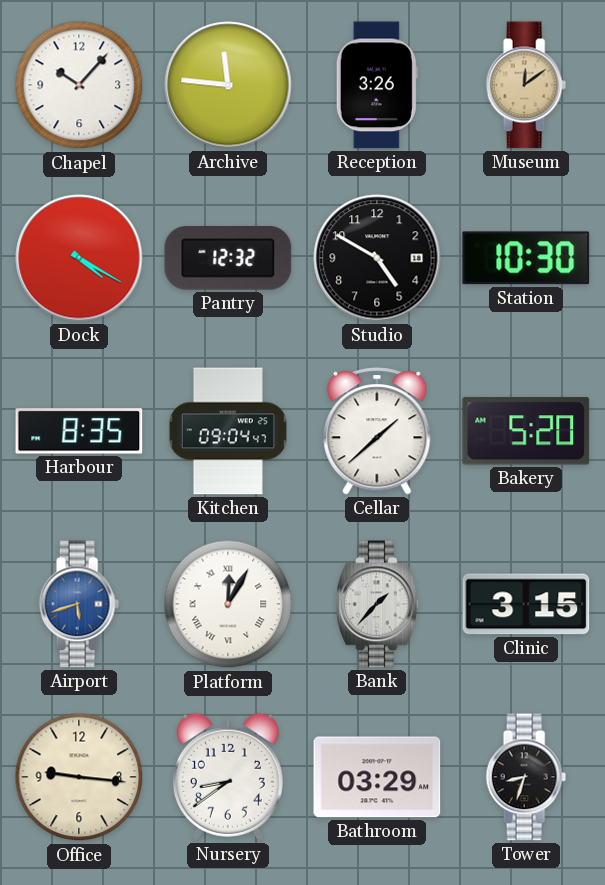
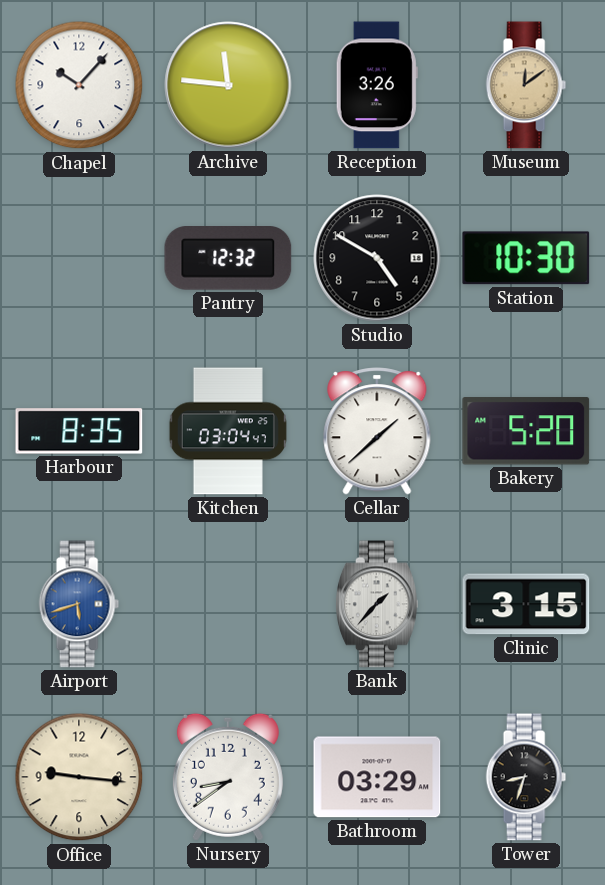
Dock: 4:20 -> none
Kitchen: 09:04 -> 03:04
Platform: 12:05 -> none
